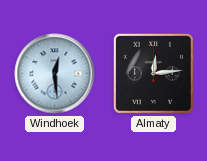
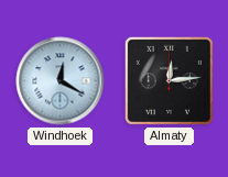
Windhoek: 12:29 -> 12:20
